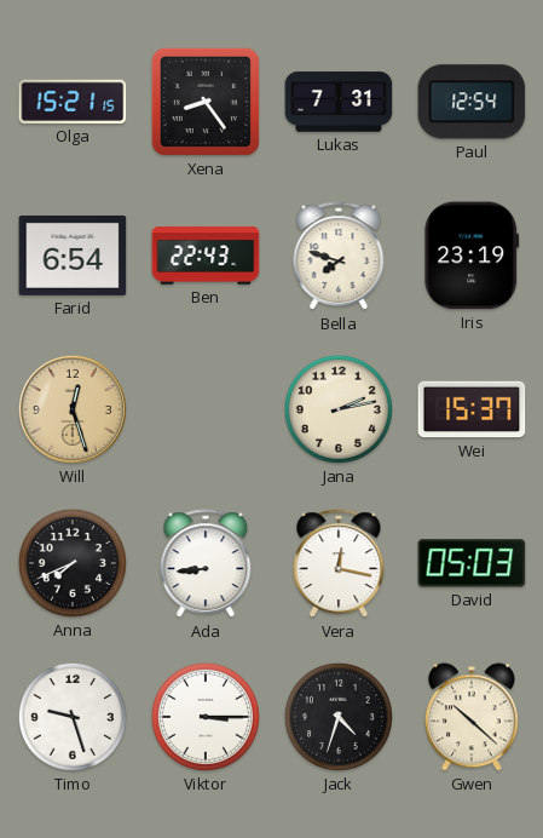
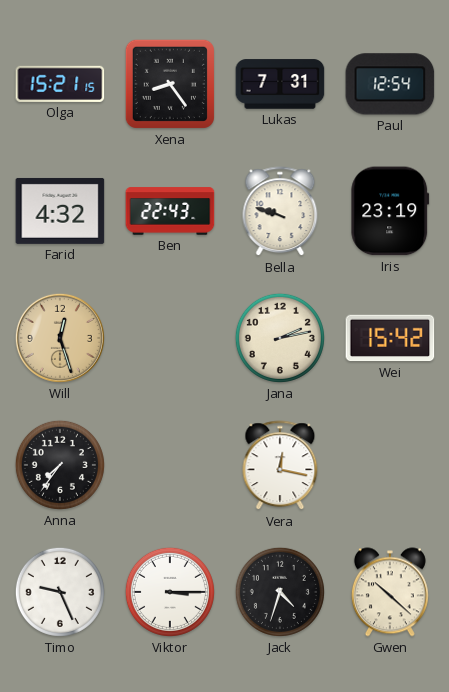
Farid: 6:54 -> 4:32
Bella: 7:48 -> 9:48
Wei: 15:37 -> 15:42
Anna: 7:41 -> 7:36
Ada: 8:44 -> none
David: 05:03 -> none
Timo: 9:27 -> 9:26
